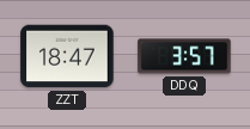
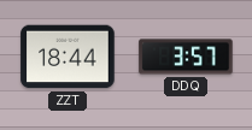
ZZT: 18:47 -> 18:44
